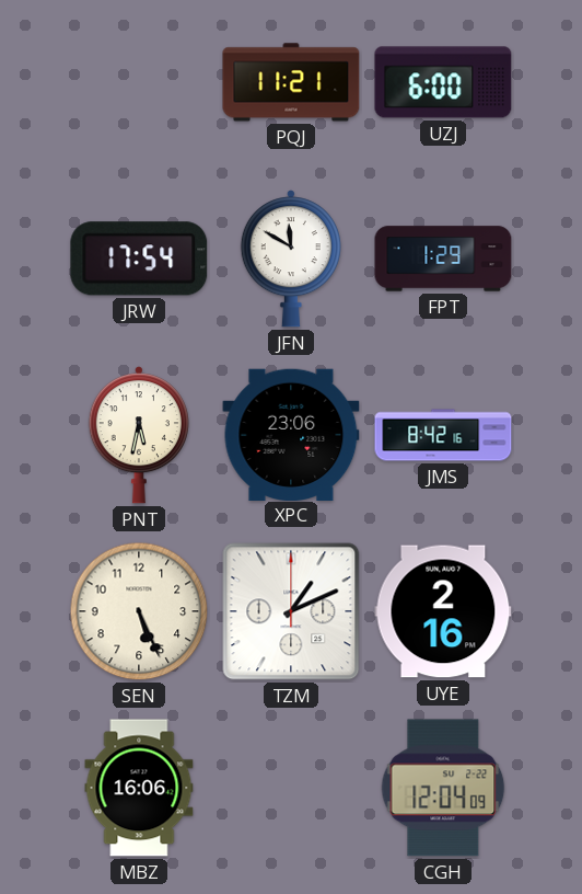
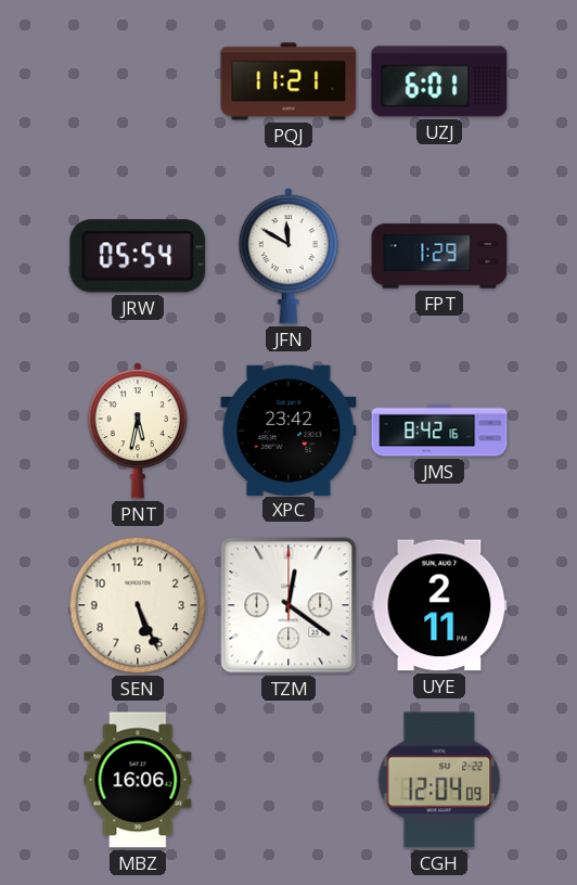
UZJ: 6:00 -> 6:01
JRW: 17:54 -> 05:54
XPC: 23:06 -> 23:42
TZM: 1:11 -> 12:21
UYE: 2:16 -> 2:11
